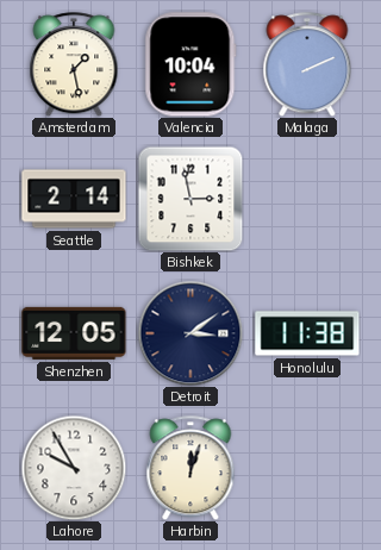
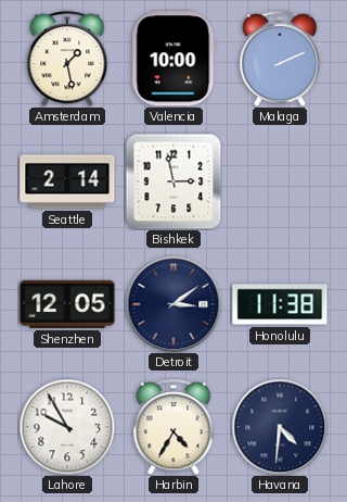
Valencia: 10:04 -> 10:00
Harbin: 12:03 -> 4:35
Havana: none -> 4:31
